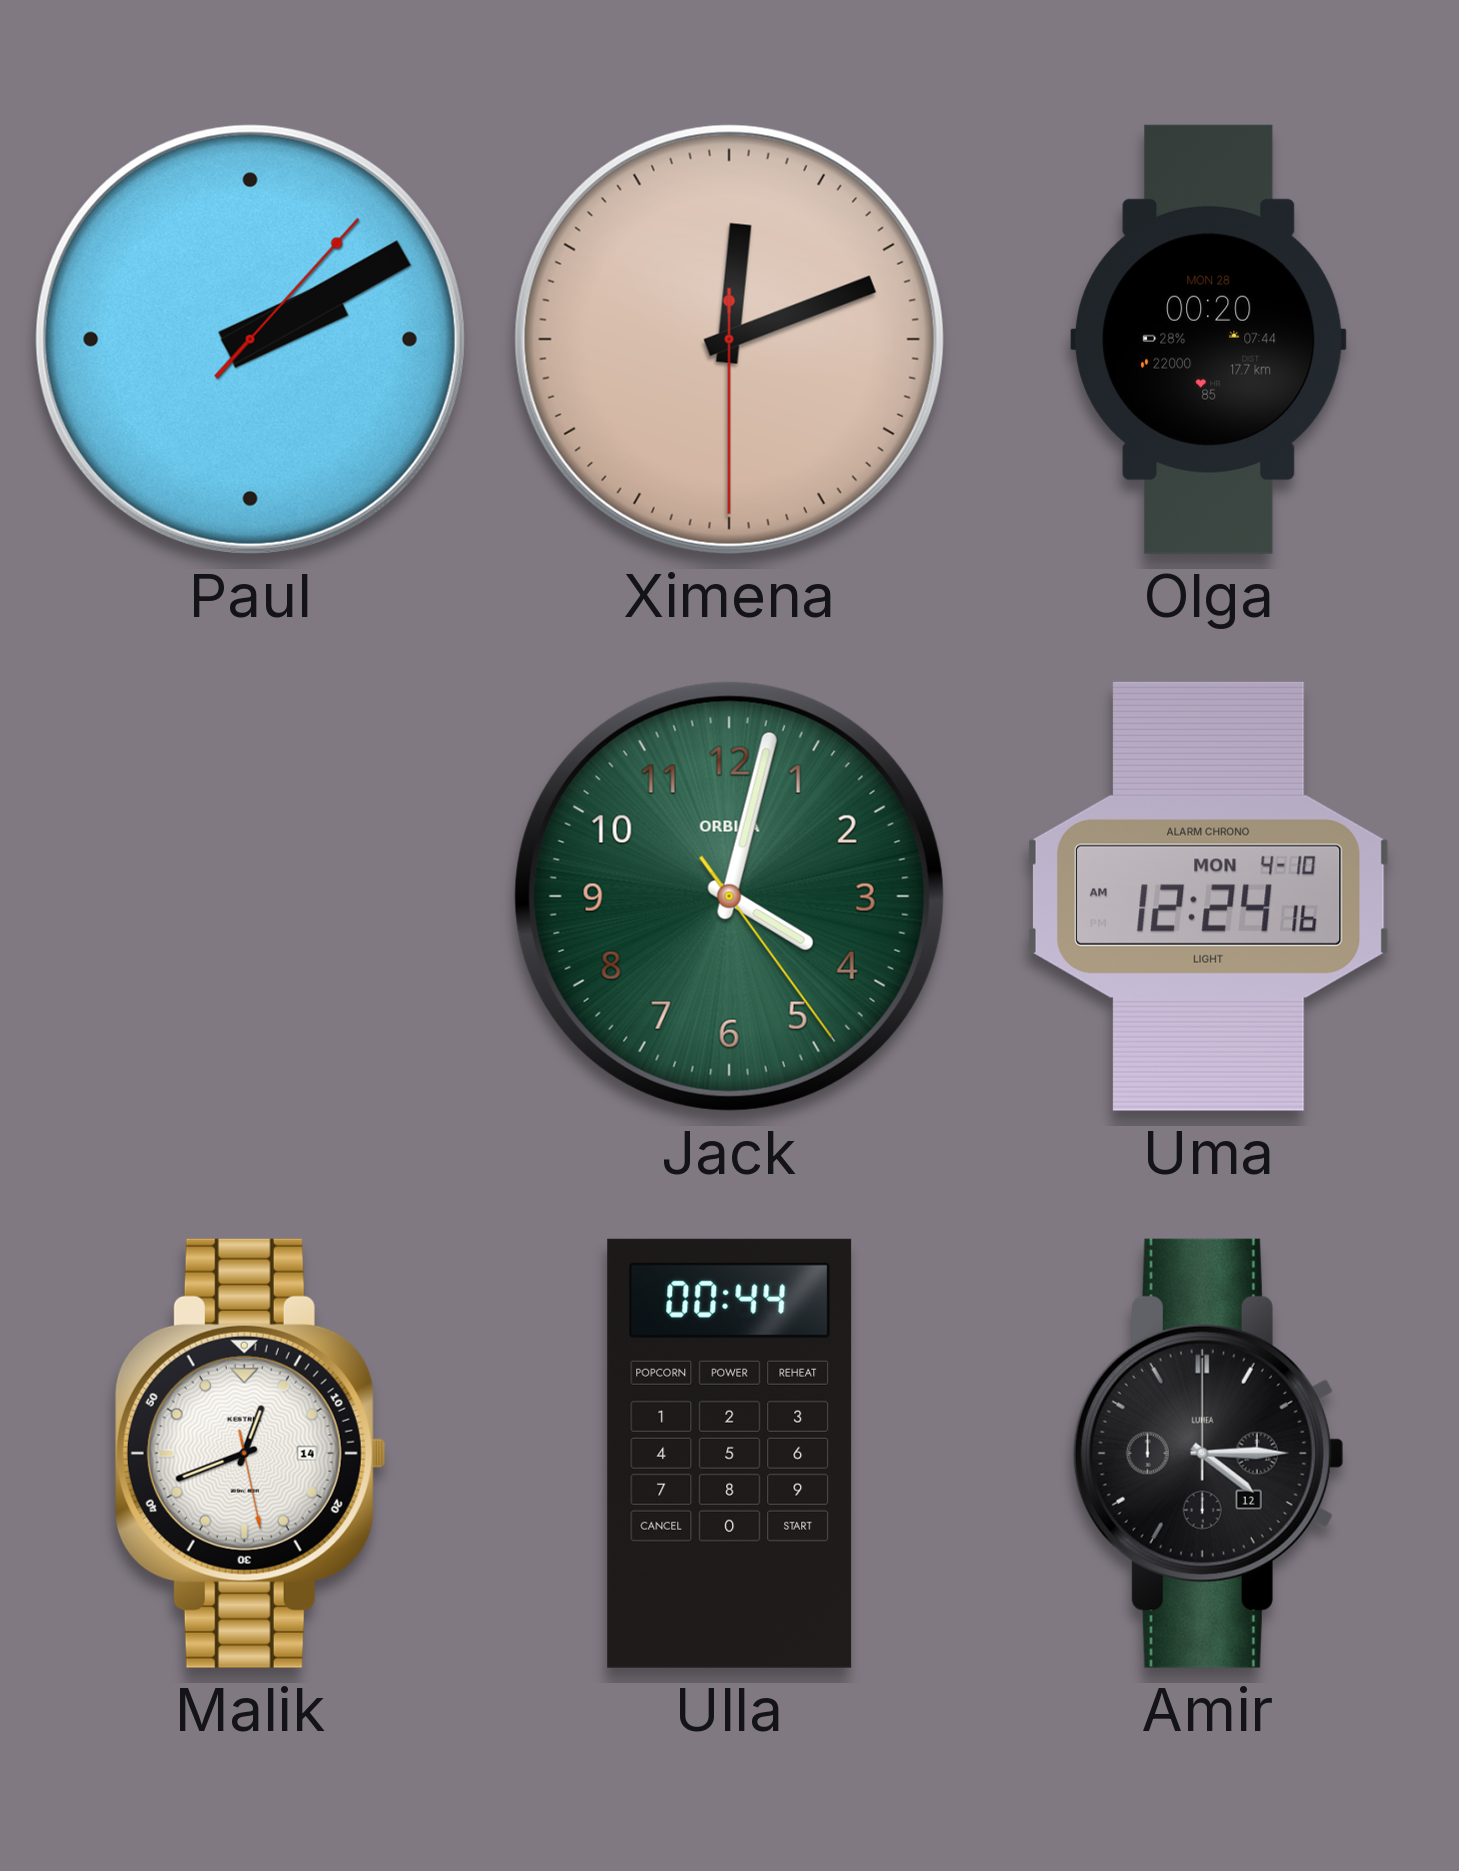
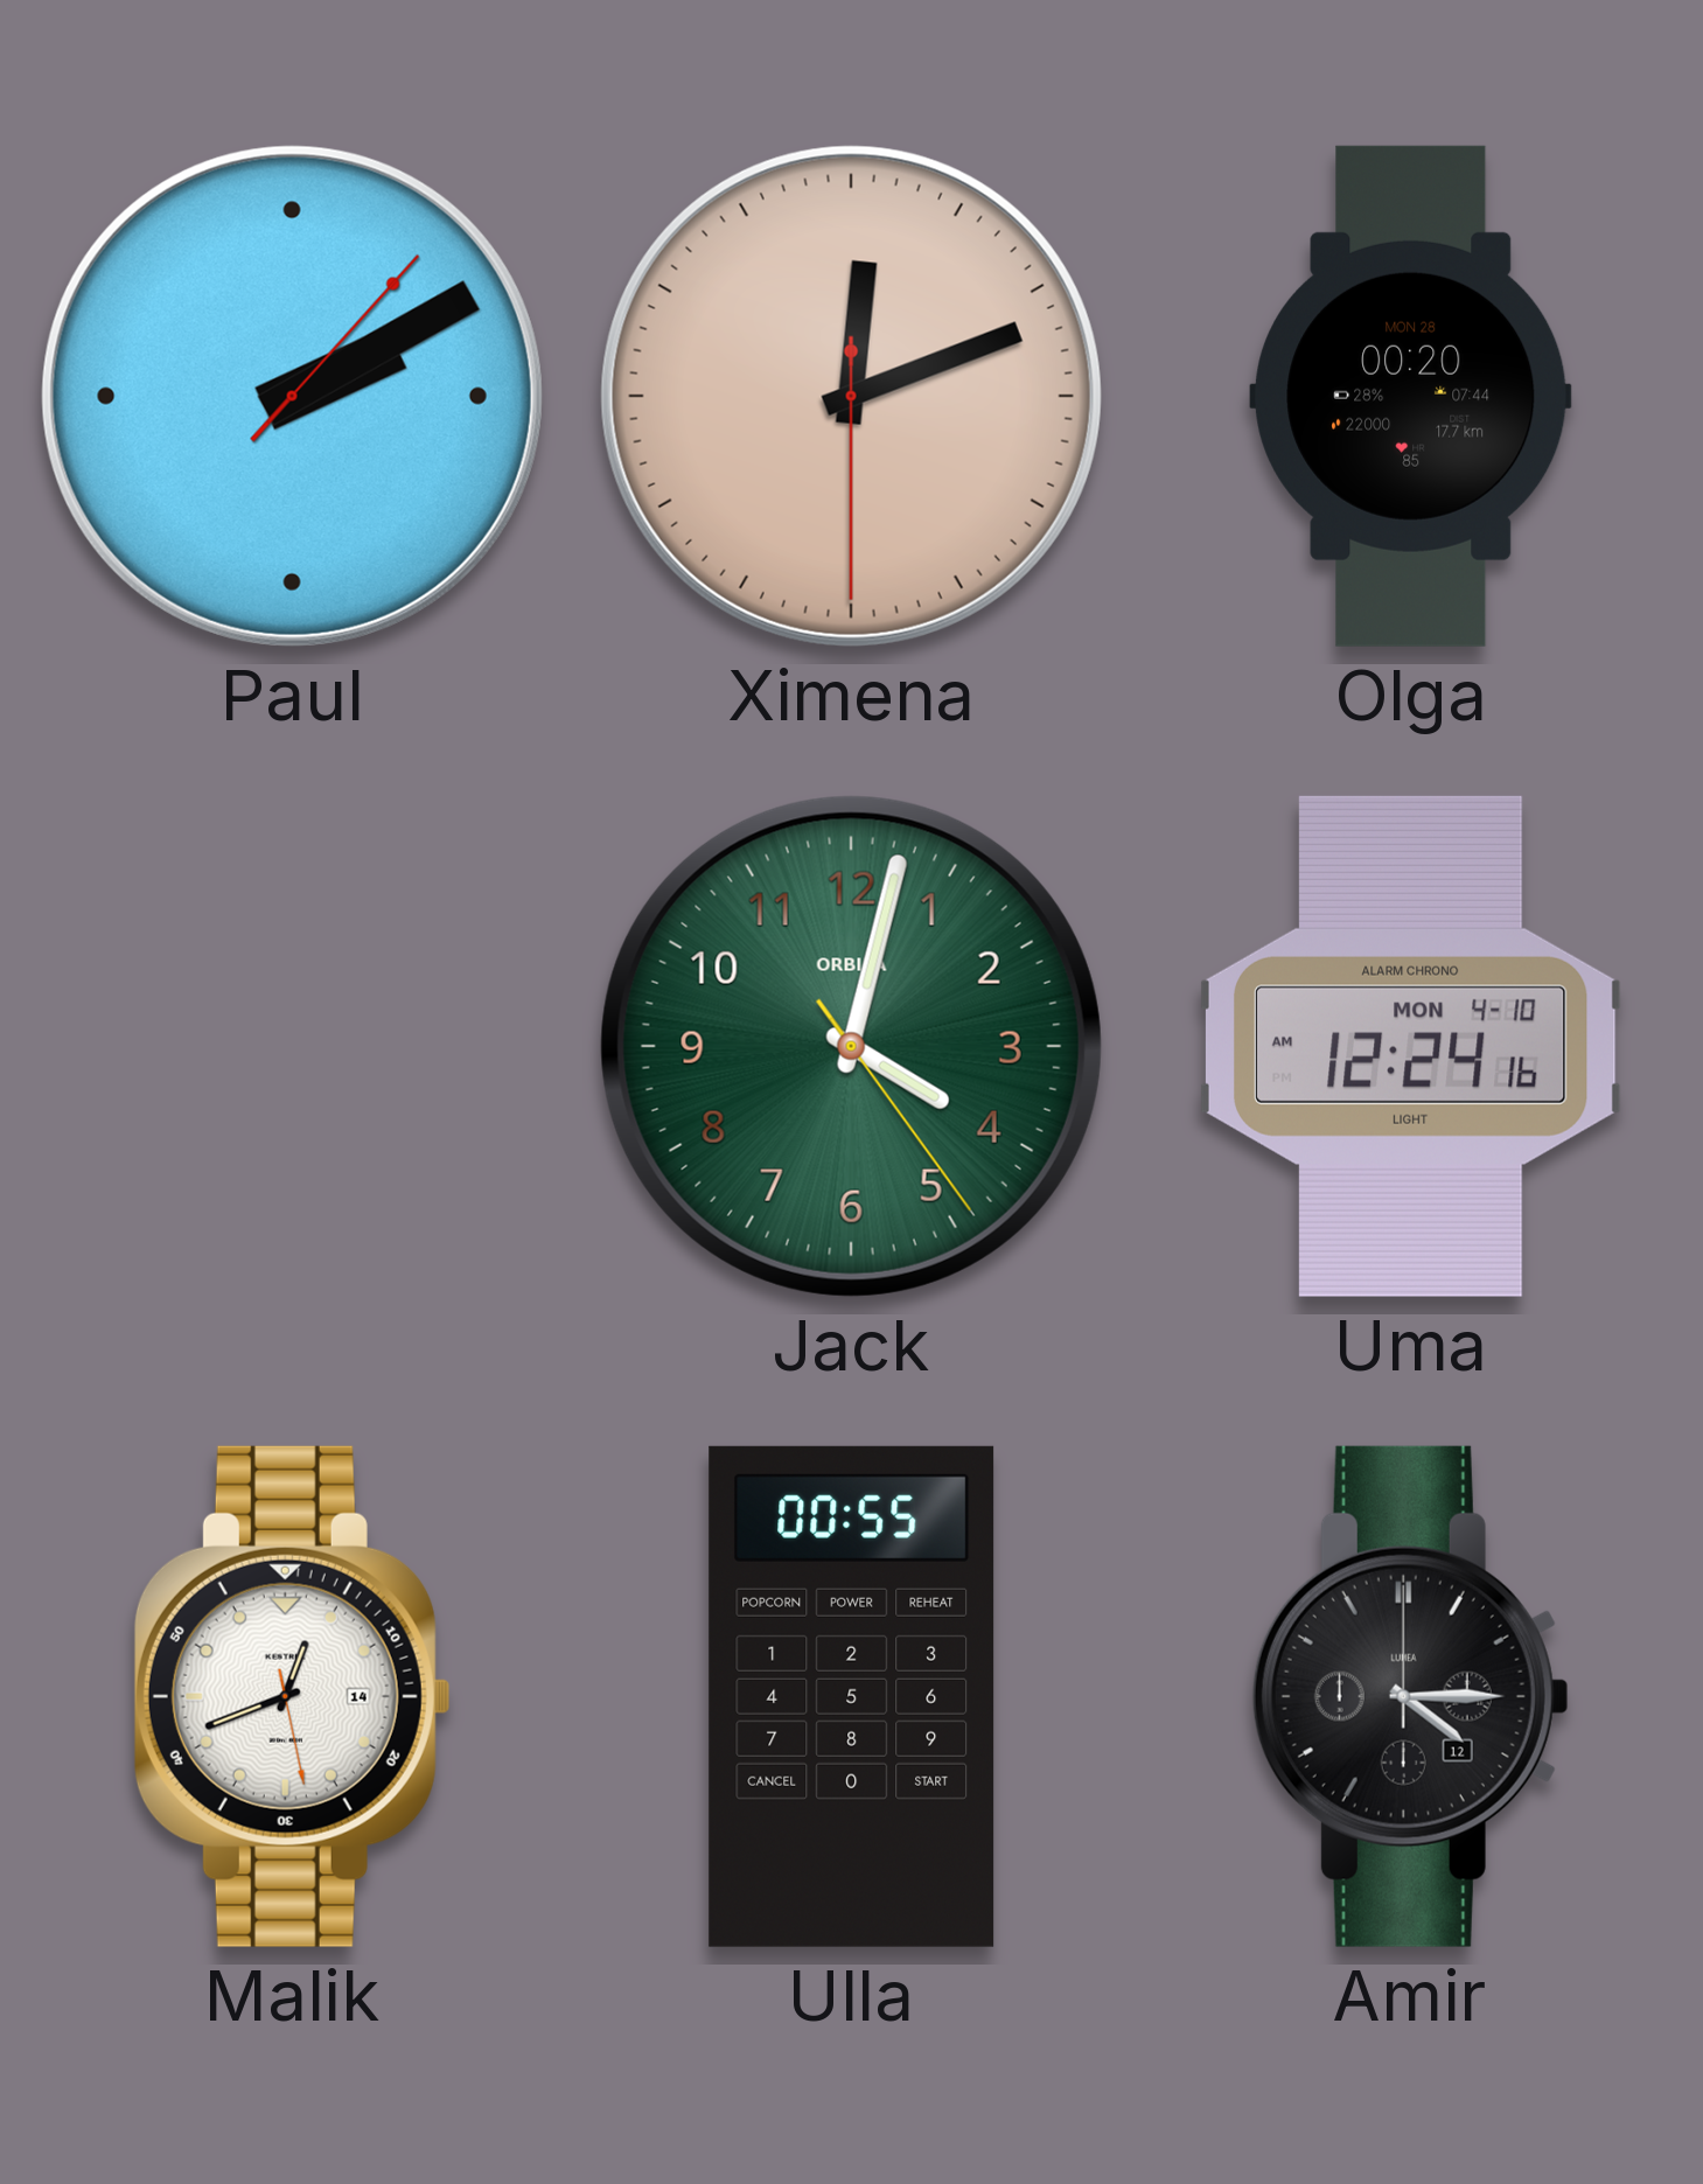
Ulla: 00:44 -> 00:55
